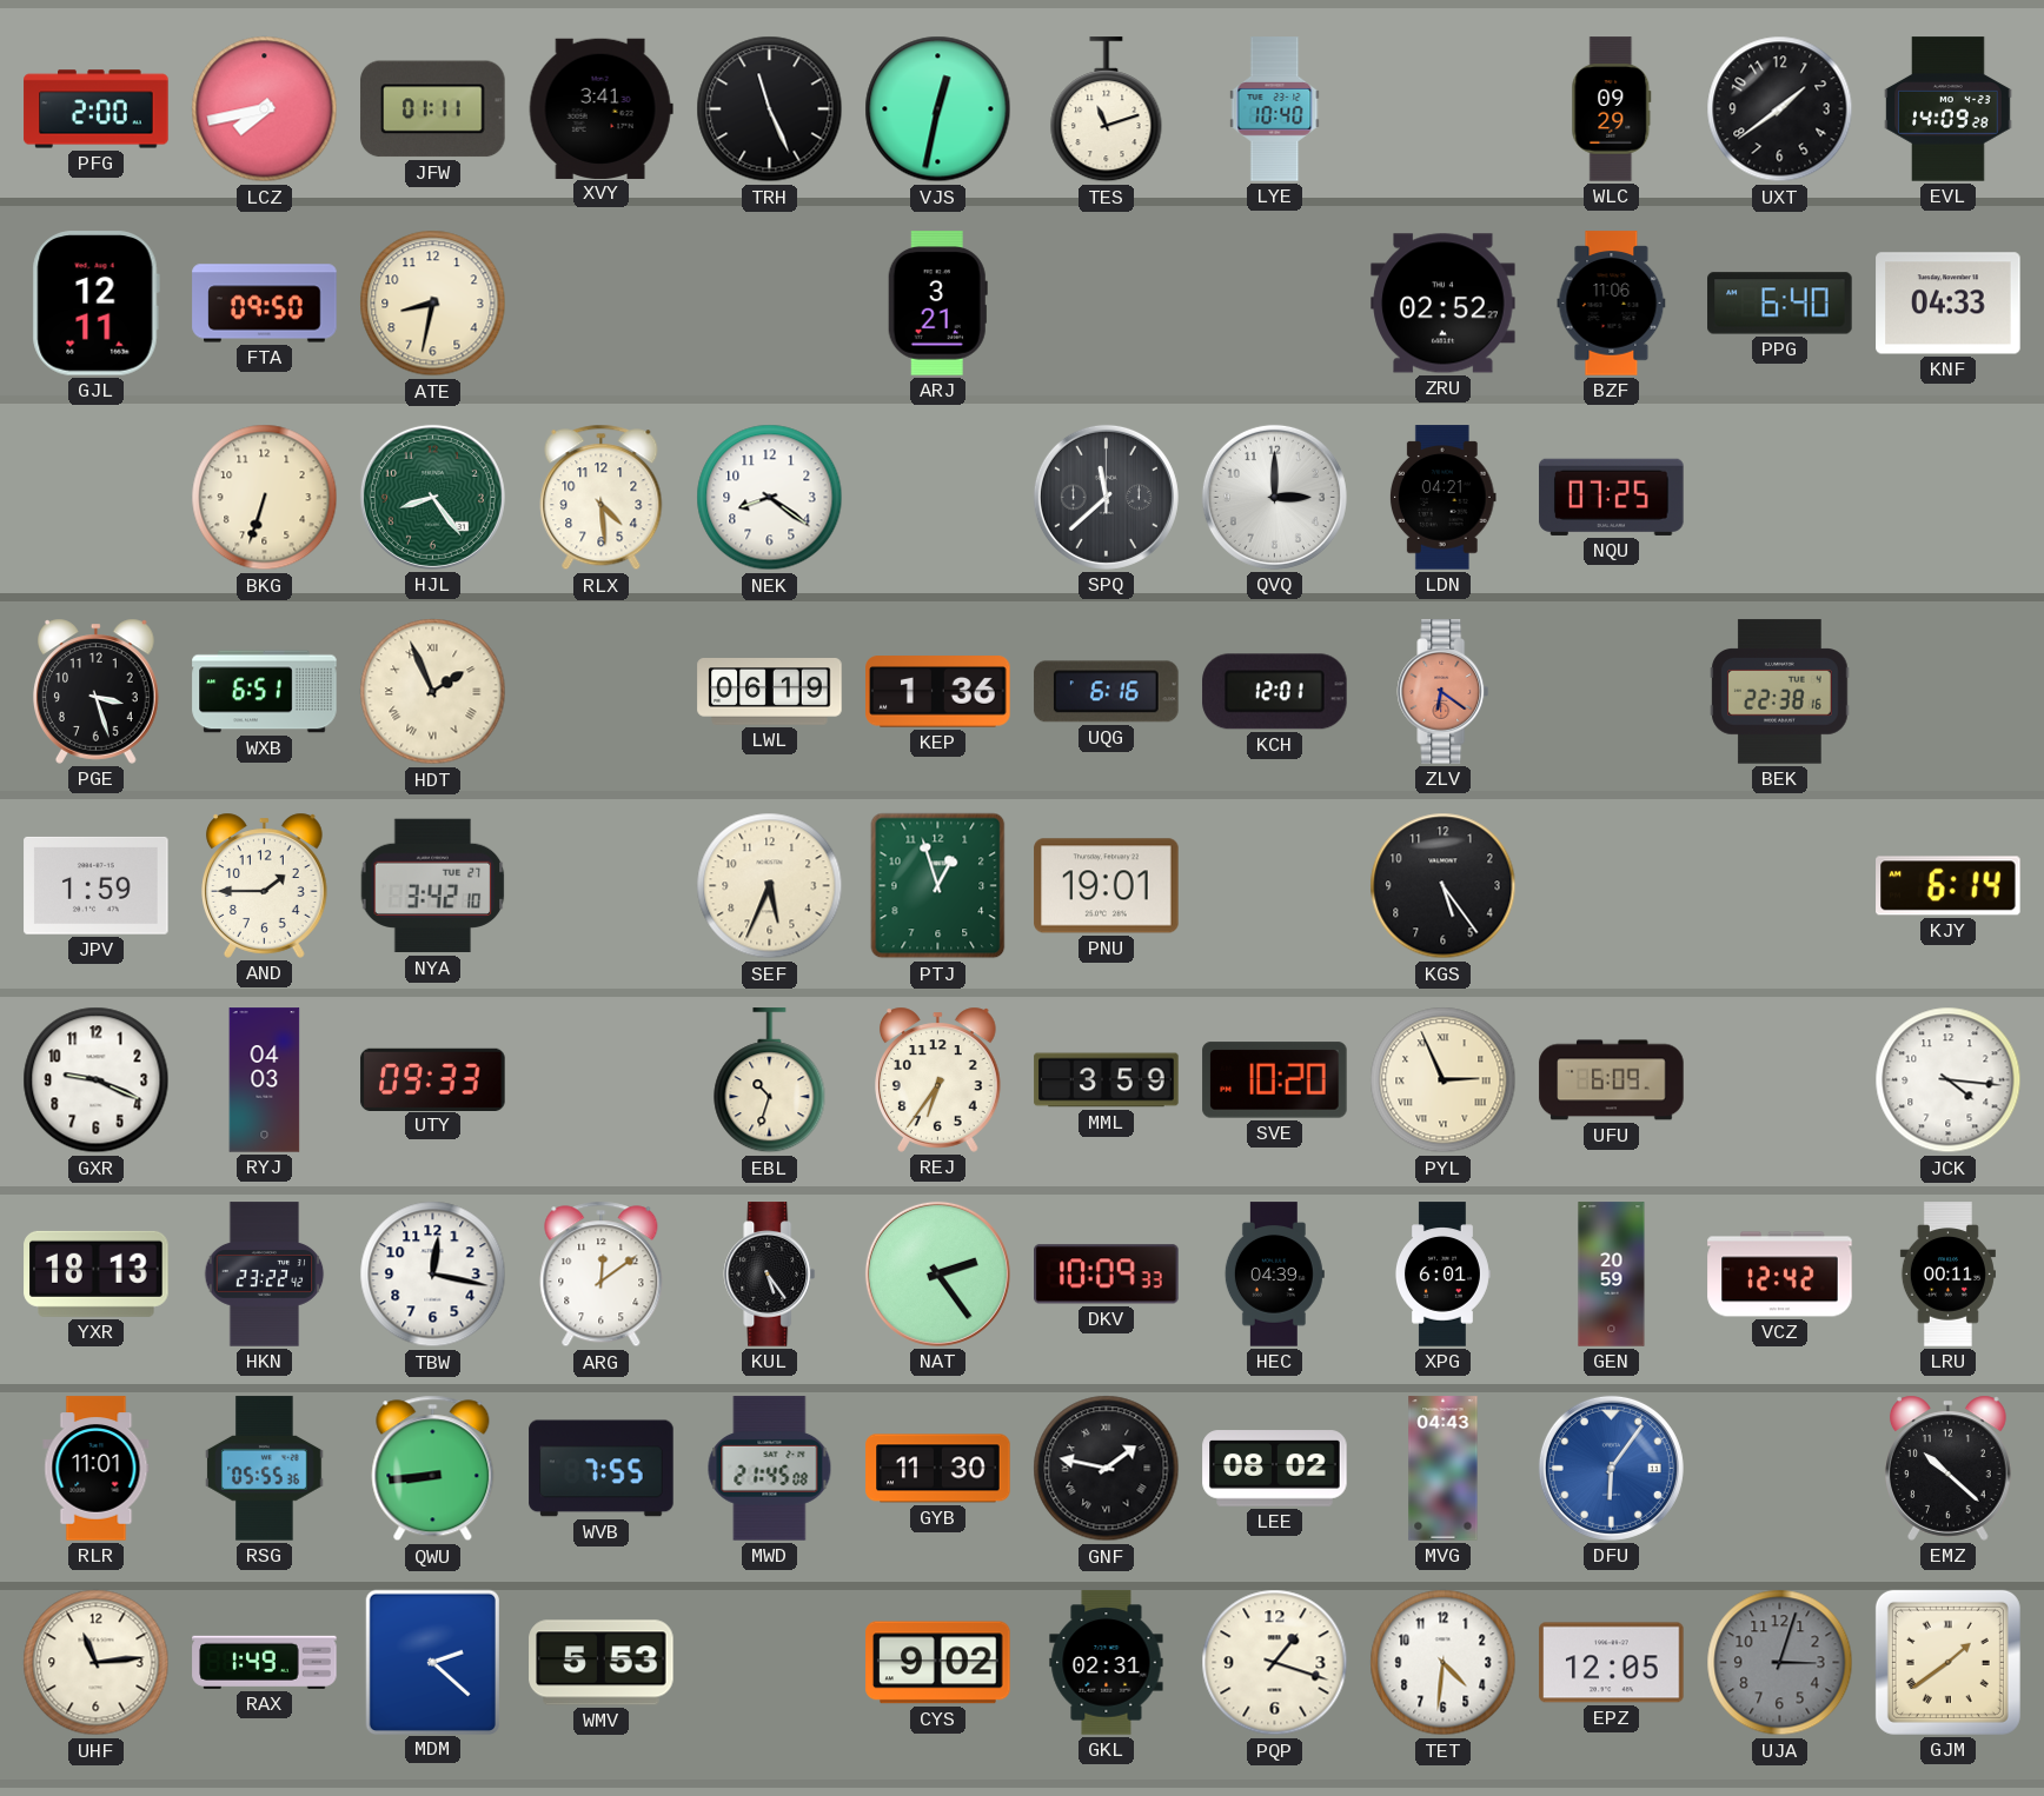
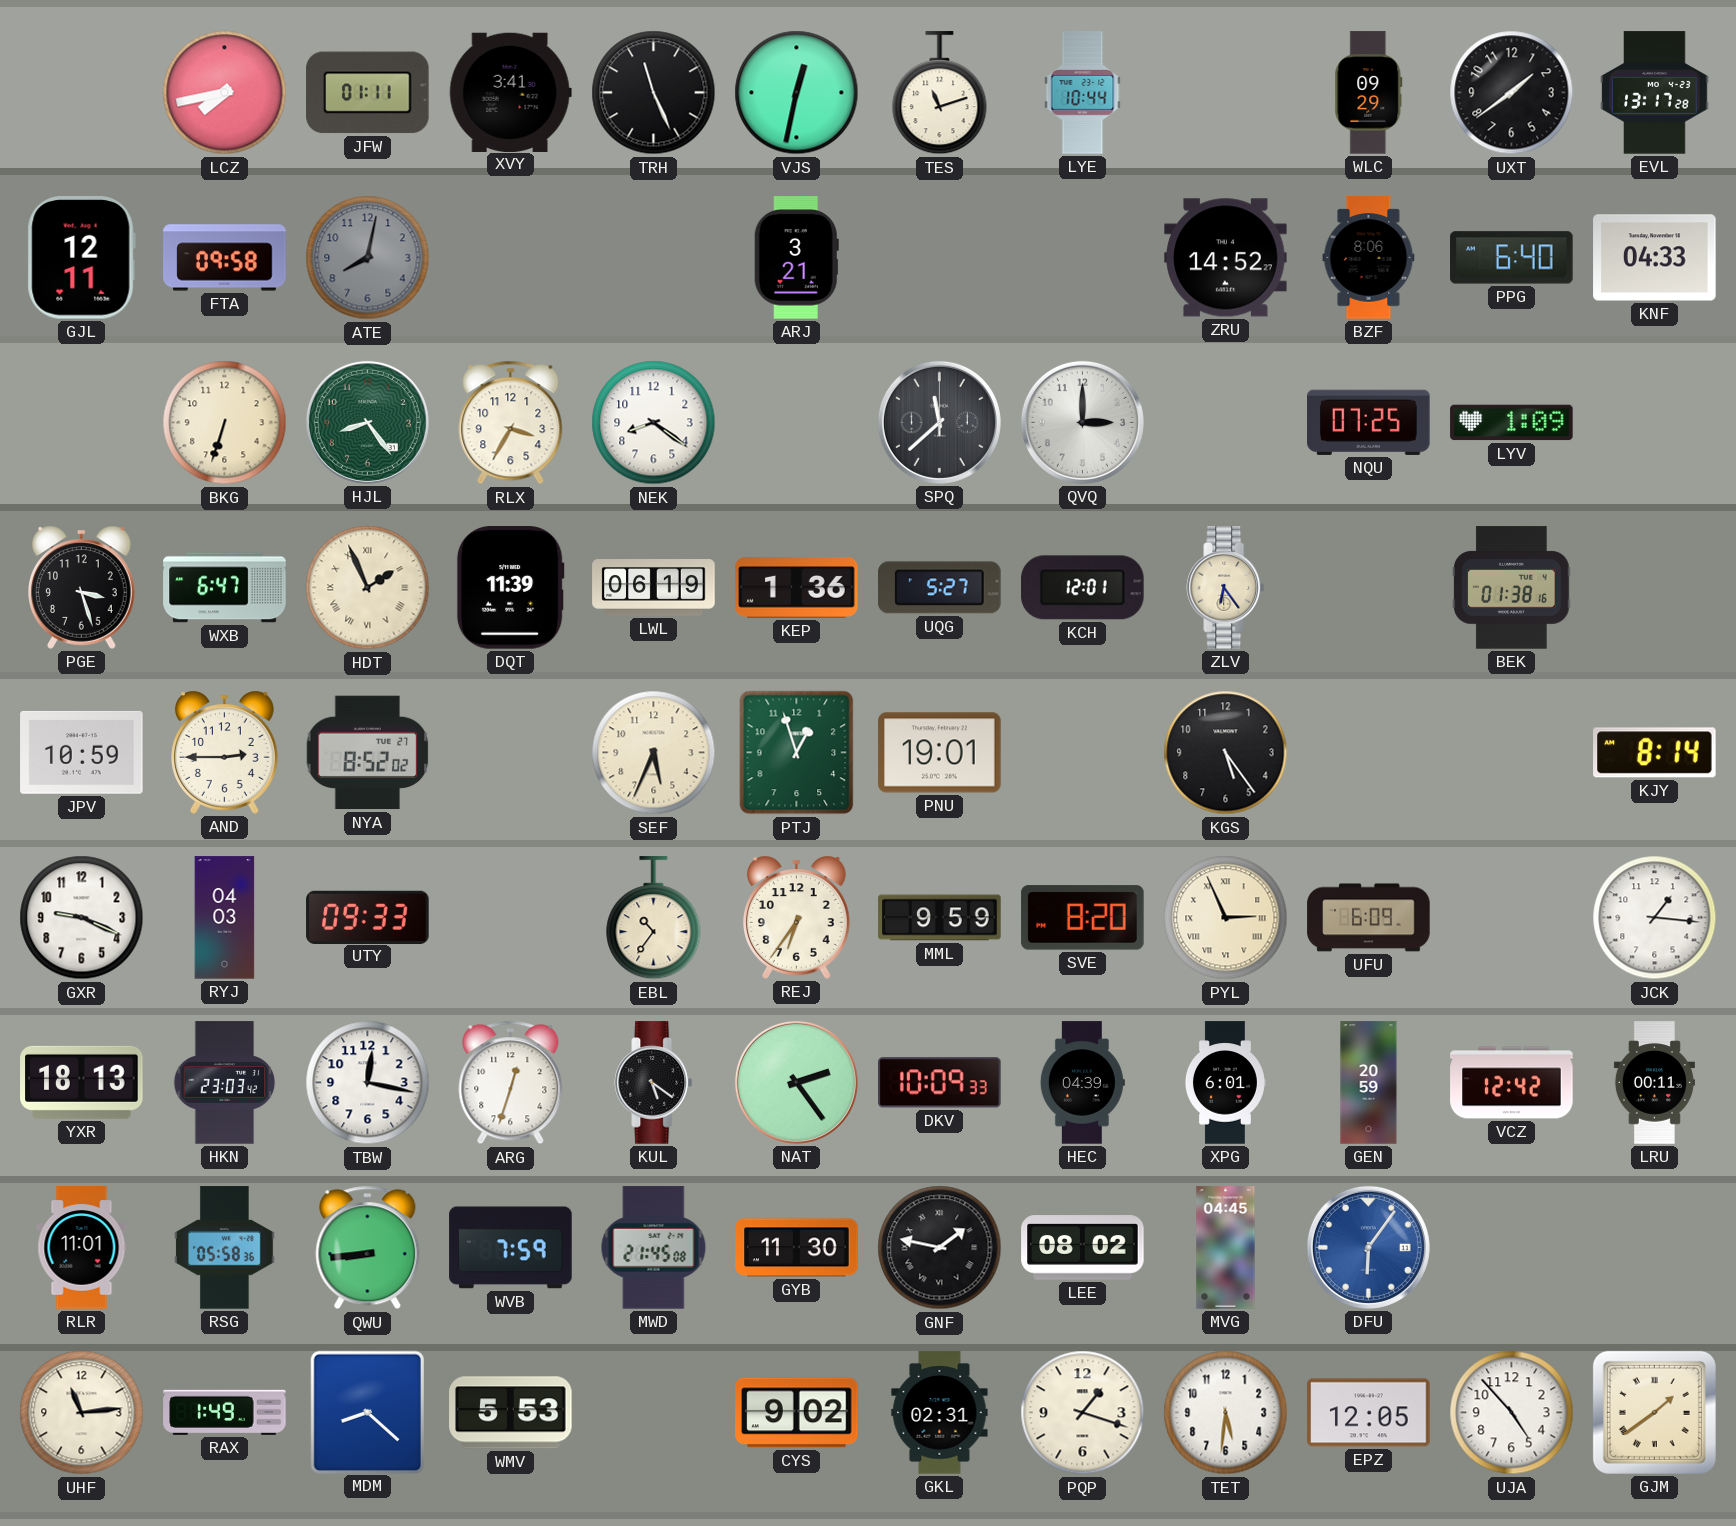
PFG: 2:00 -> none
LYE: 10:40 -> 10:44
EVL: 14:09 -> 13:17
FTA: 09:50 -> 09:58
ATE: 8:32 -> 8:02
ATE dial: cream -> grey
ZRU: 02:52 -> 14:52
BZF: 11:06 -> 8:06
RLX: 4:29 -> 3:35
LDN: 04:21 -> none
LYV: none -> 1:09
WXB: 6:51 -> 6:47
DQT: none -> 11:39
UQG: 6:16 -> 5:27
ZLV: 6:21 -> 6:24
ZLV dial: salmon -> cream
BEK: 22:38 -> 01:38
JPV: 1:59 -> 10:59
AND: 1:45 -> 2:45
NYA: 3:42 -> 8:52
KJY: 6:14 -> 8:14
EBL: 10:33 -> 10:36
MML: 3:59 -> 9:59
SVE: 10:20 -> 8:20
JCK: 4:16 -> 1:16
HKN: 23:22 -> 23:03
ARG: 12:09 -> 12:33
KUL: 5:24 -> 5:21
RSG: 05:55 -> 05:58
WVB: 7:55 -> 7:59
MVG: 04:43 -> 04:45
EMZ: 10:22 -> none
MDM: 2:22 -> 8:22
TET: 4:31 -> 5:31
UJA: 3:03 -> 4:53
UJA dial: grey -> white
